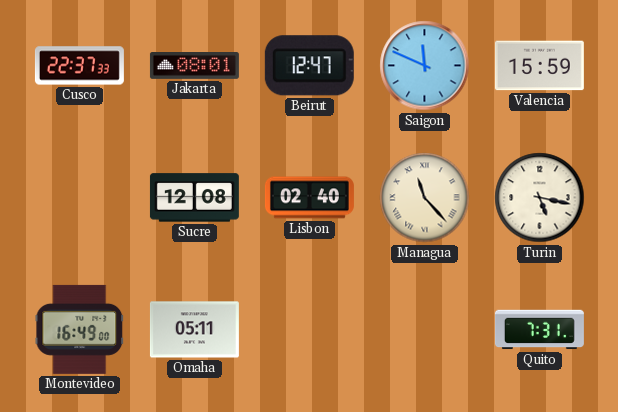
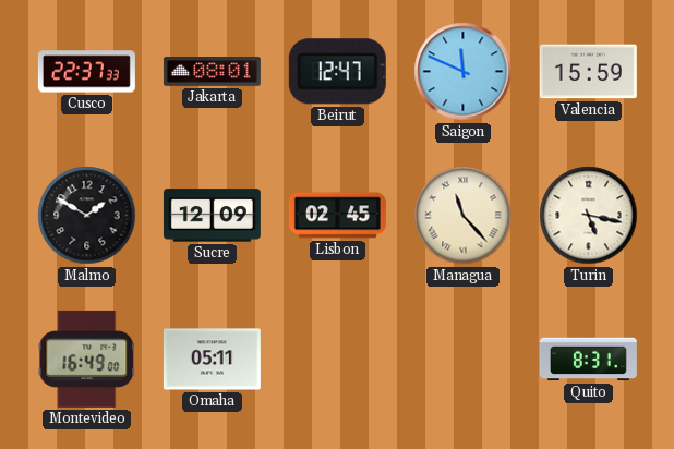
Malmo: none -> 1:50
Sucre: 12:08 -> 12:09
Lisbon: 02:40 -> 02:45
Quito: 7:31 -> 8:31
